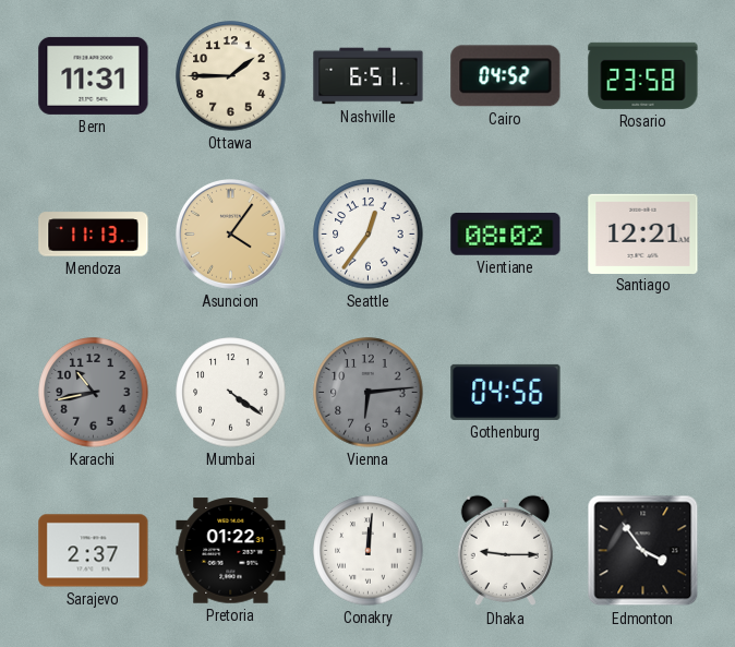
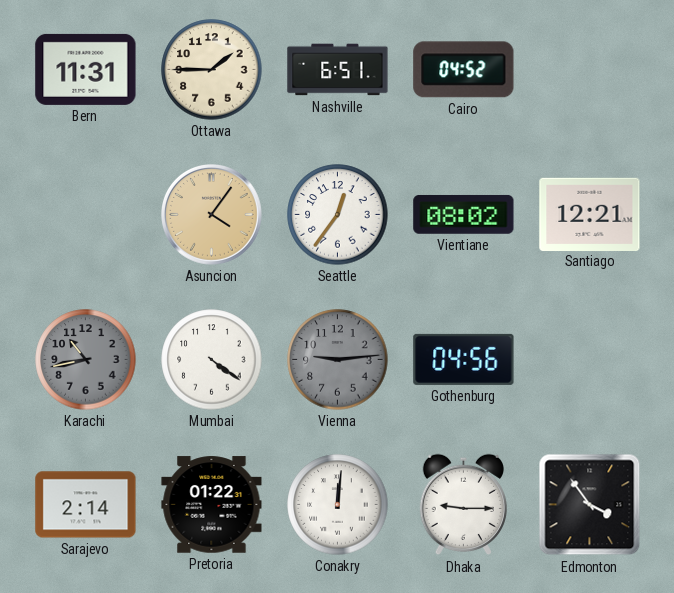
Rosario: 23:58 -> none
Mendoza: 11:13 -> none
Vienna: 6:14 -> 9:14
Sarajevo: 2:37 -> 2:14
